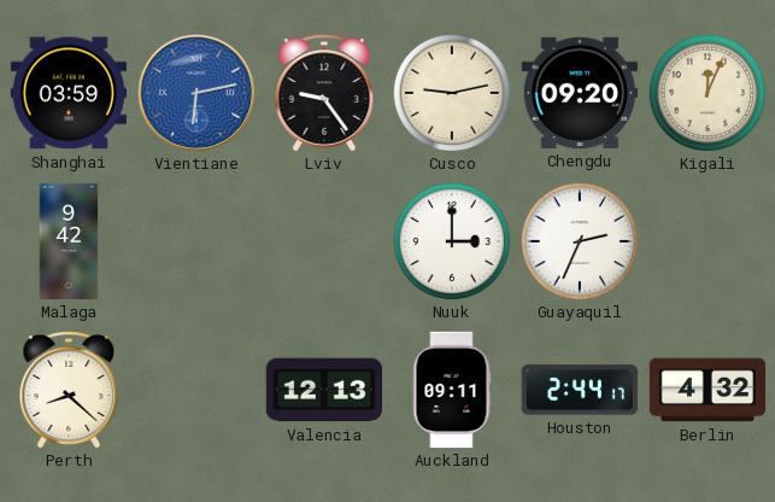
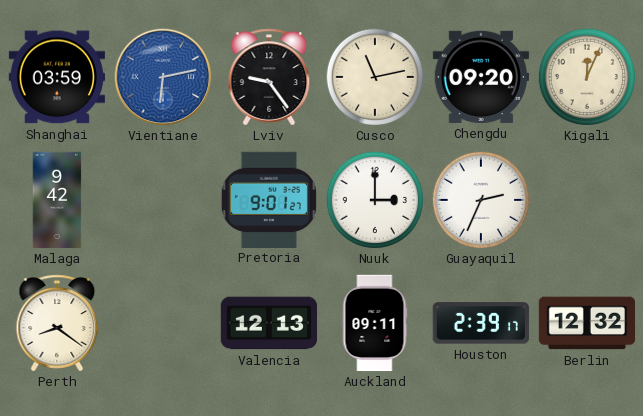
Cusco: 9:13 -> 11:13
Pretoria: none -> 9:01
Perth: 8:22 -> 8:21
Houston: 2:44 -> 2:39
Berlin: 4:32 -> 12:32
